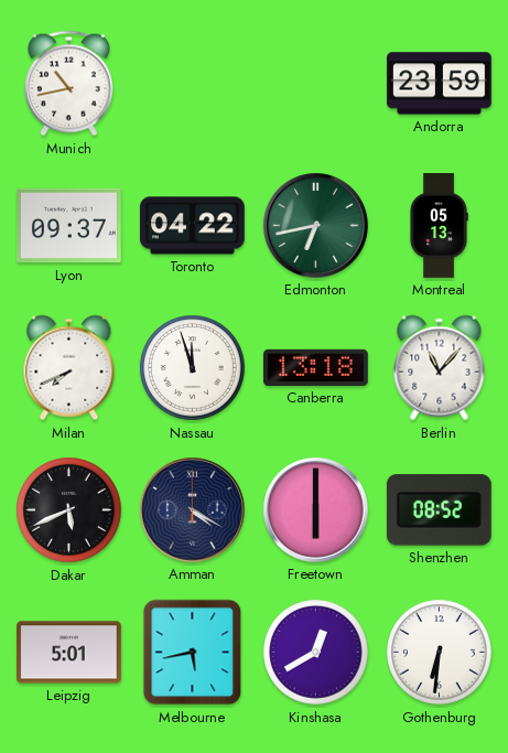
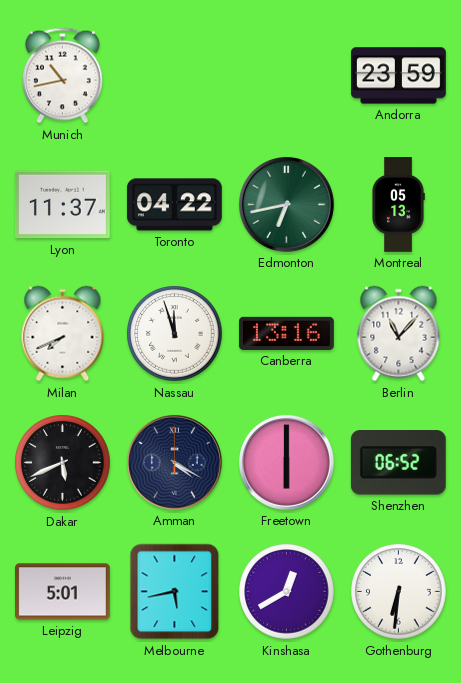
Lyon: 09:37 -> 11:37
Canberra: 13:18 -> 13:16
Shenzhen: 08:52 -> 06:52
